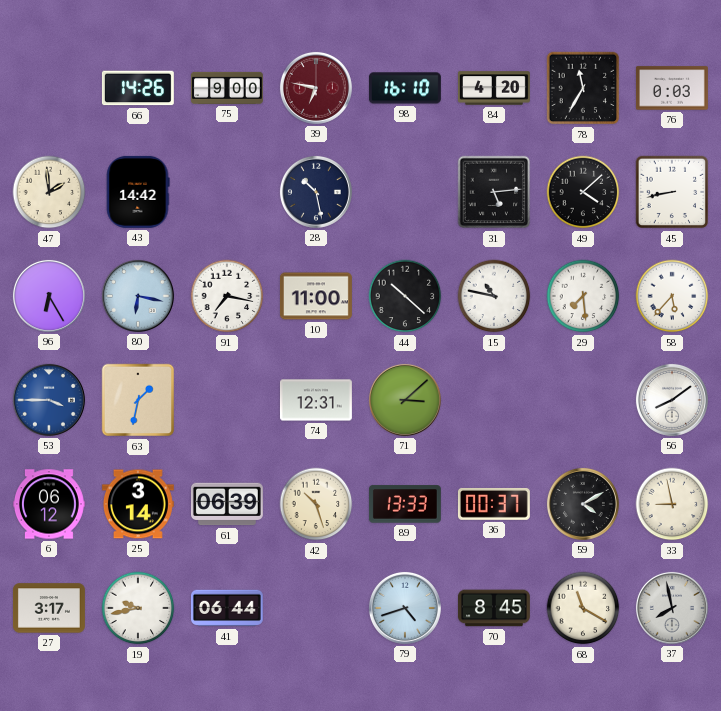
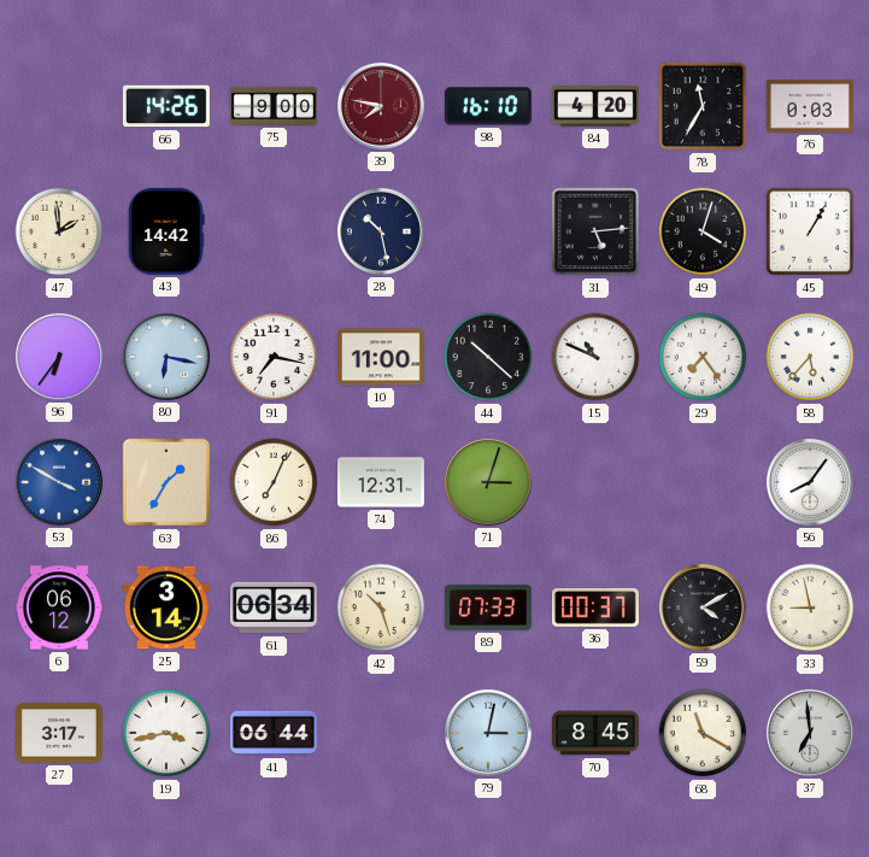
39: 6:47 -> 7:47
49: 4:08 -> 4:03
45: 8:43 -> 1:05
96: 6:25 -> 6:36
15: 10:47 -> 10:49
29: 7:29 -> 7:24
53: 3:45 -> 3:50
63: 1:32 -> 1:35
86: none -> 7:04
71: 3:08 -> 3:03
56: 8:09 -> 8:06
61: 06:39 -> 06:34
89: 13:33 -> 07:33
19: 9:43 -> 3:43
79: 4:42 -> 3:02
37: 7:58 -> 6:59
